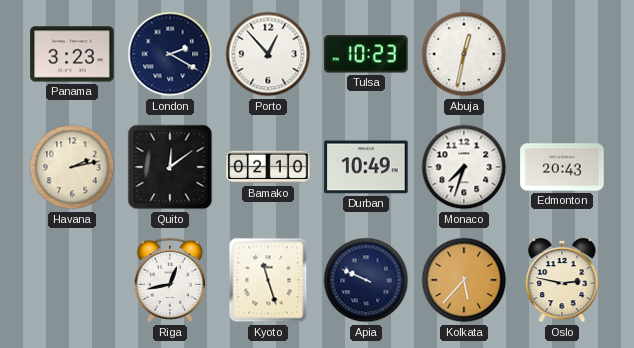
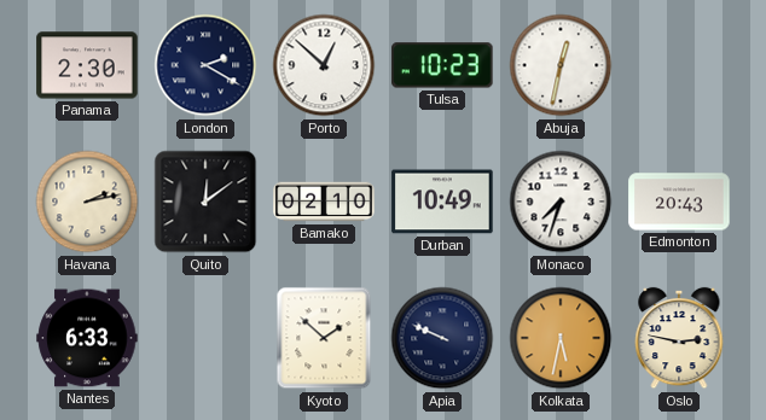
Panama: 3:23 -> 2:30
Porto: 12:53 -> 12:52
Nantes: none -> 6:33
Riga: 12:43 -> none
Kyoto: 11:27 -> 1:52
Kolkata: 5:37 -> 5:32
